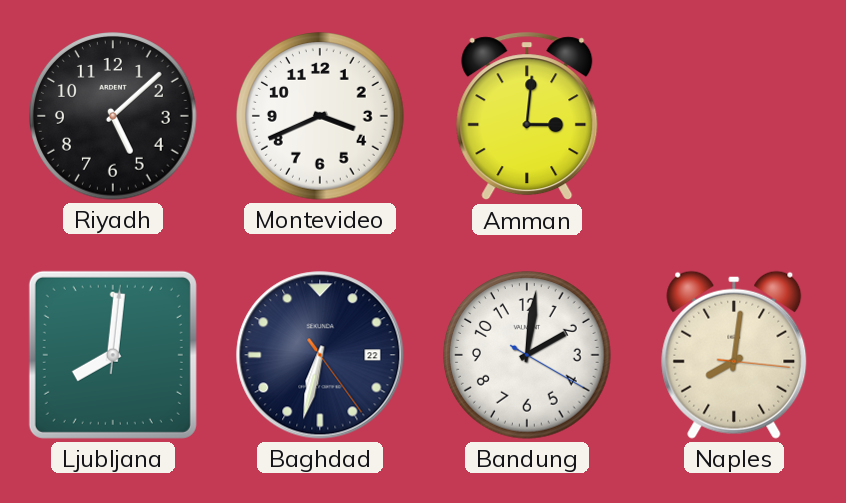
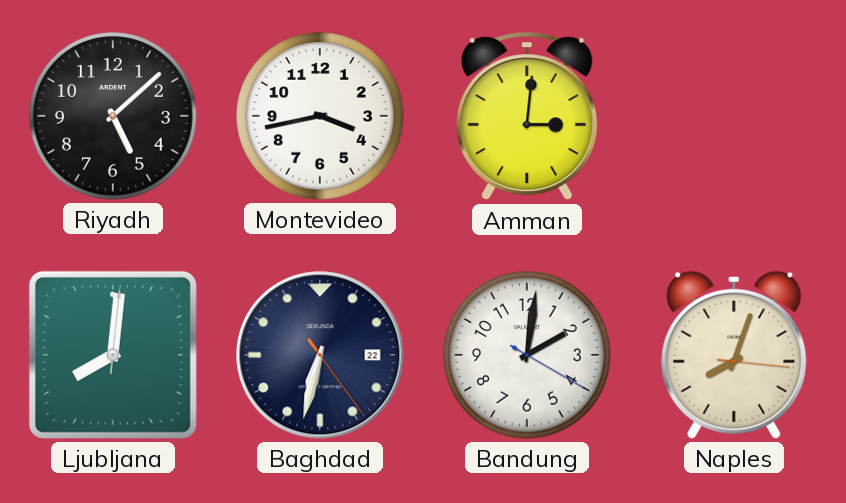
Montevideo: 3:41 -> 3:43
Naples: 8:01 -> 8:03
